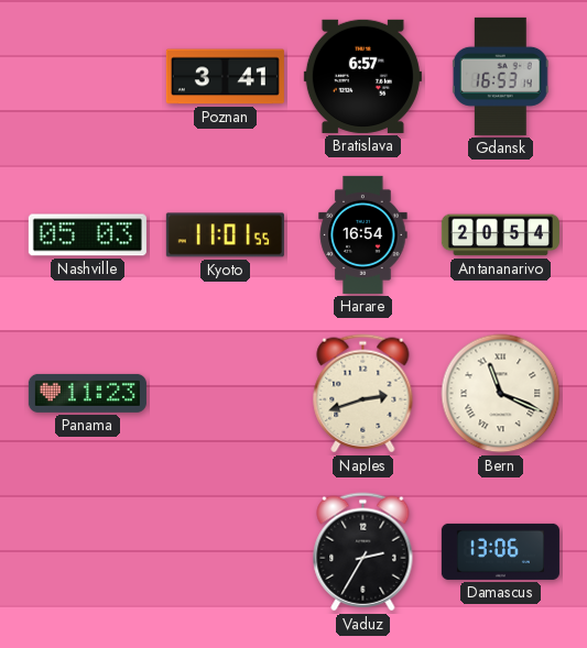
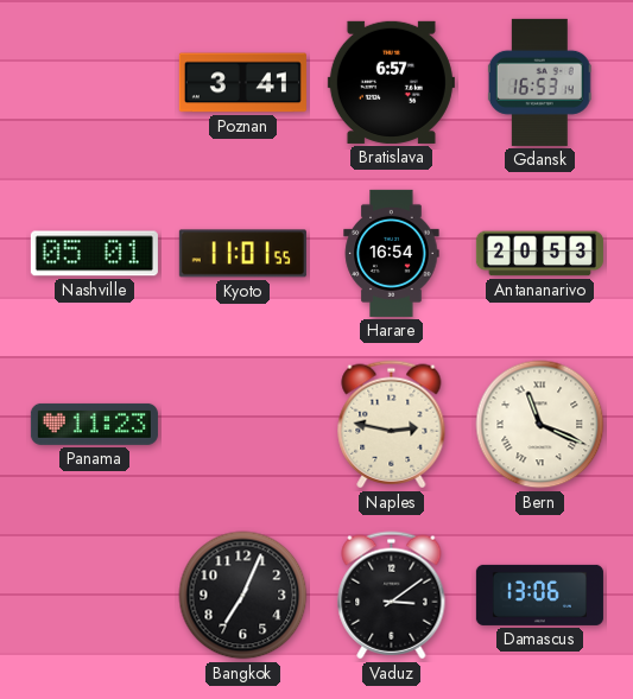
Nashville: 05:03 -> 05:01
Antananarivo: 20:54 -> 20:53
Naples: 2:42 -> 2:47
Bangkok: none -> 7:04
Vaduz: 2:35 -> 3:09
